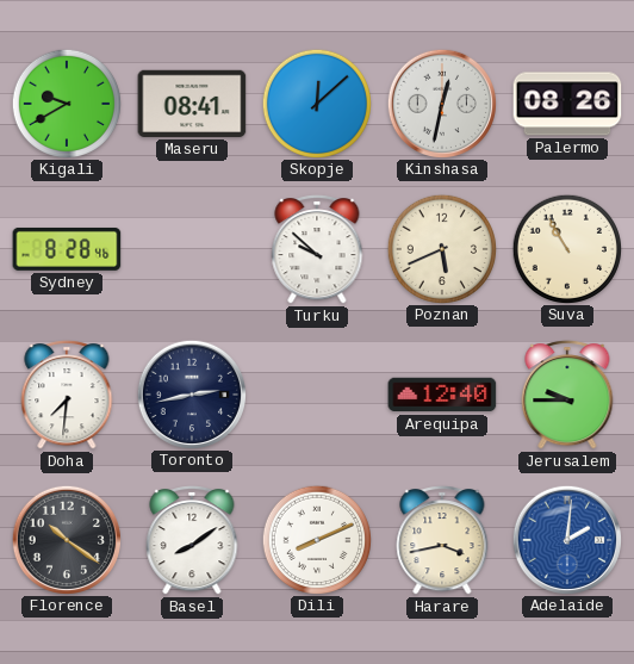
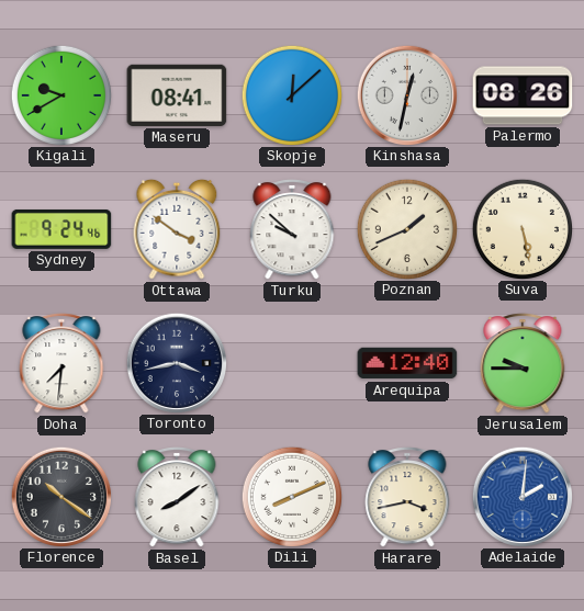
Sydney: 8:28 -> 9:24
Ottawa: none -> 3:51
Poznan: 5:41 -> 1:41
Suva: 10:55 -> 5:28
Toronto: 2:43 -> 3:43
